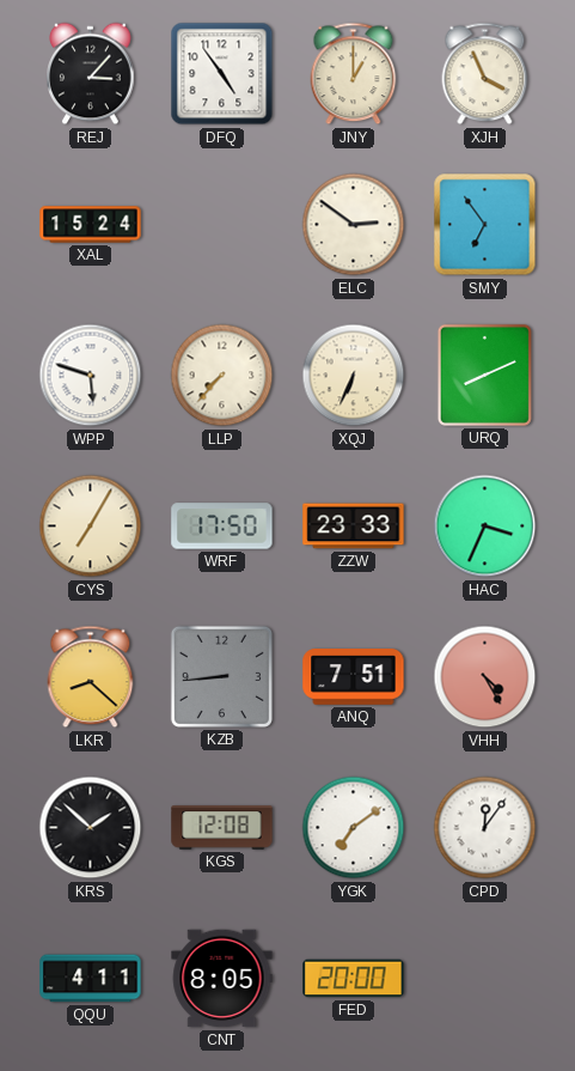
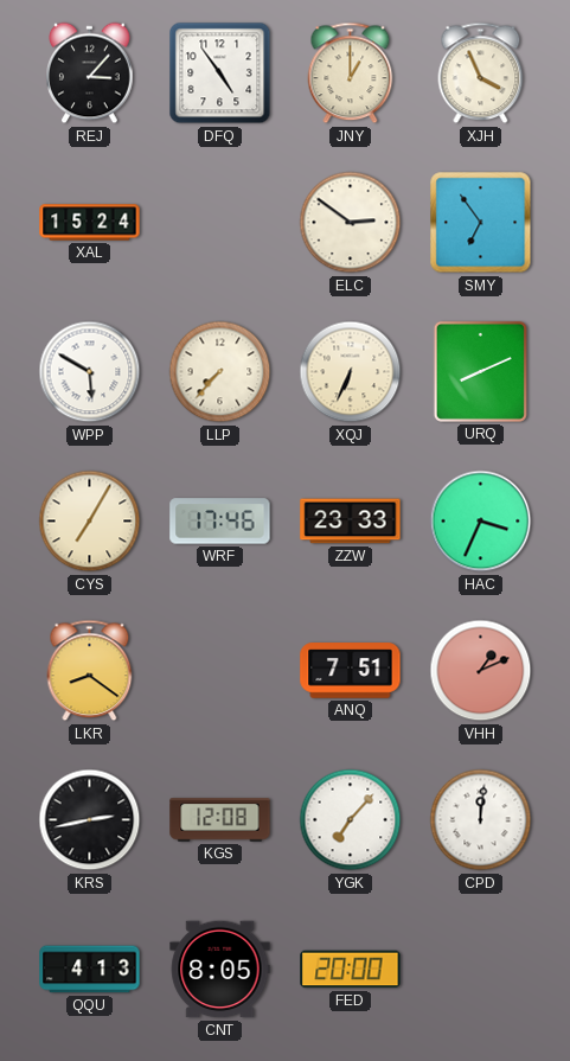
WPP: 5:48 -> 5:50
WRF: 17:50 -> 17:46
LKR: 8:22 -> 8:21
KZB: 8:44 -> none
VHH: 4:25 -> 1:11
KRS: 1:52 -> 2:43
YGK: 7:09 -> 7:07
CPD: 12:06 -> 12:01
QQU: 4:11 -> 4:13
